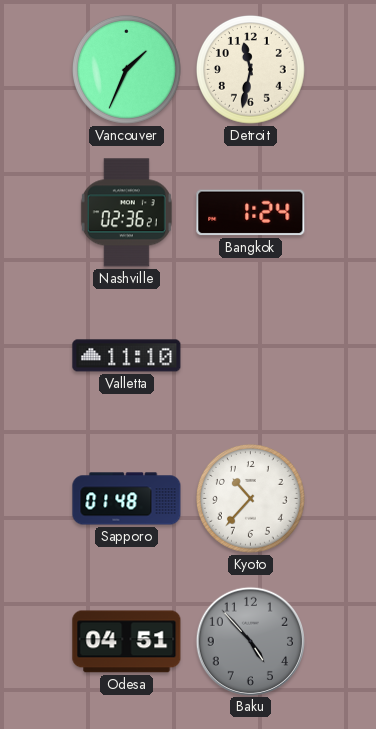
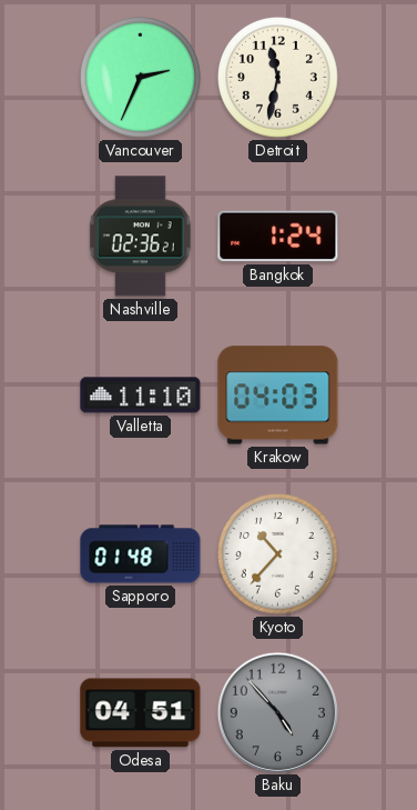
Vancouver: 1:34 -> 2:34
Krakow: none -> 04:03
